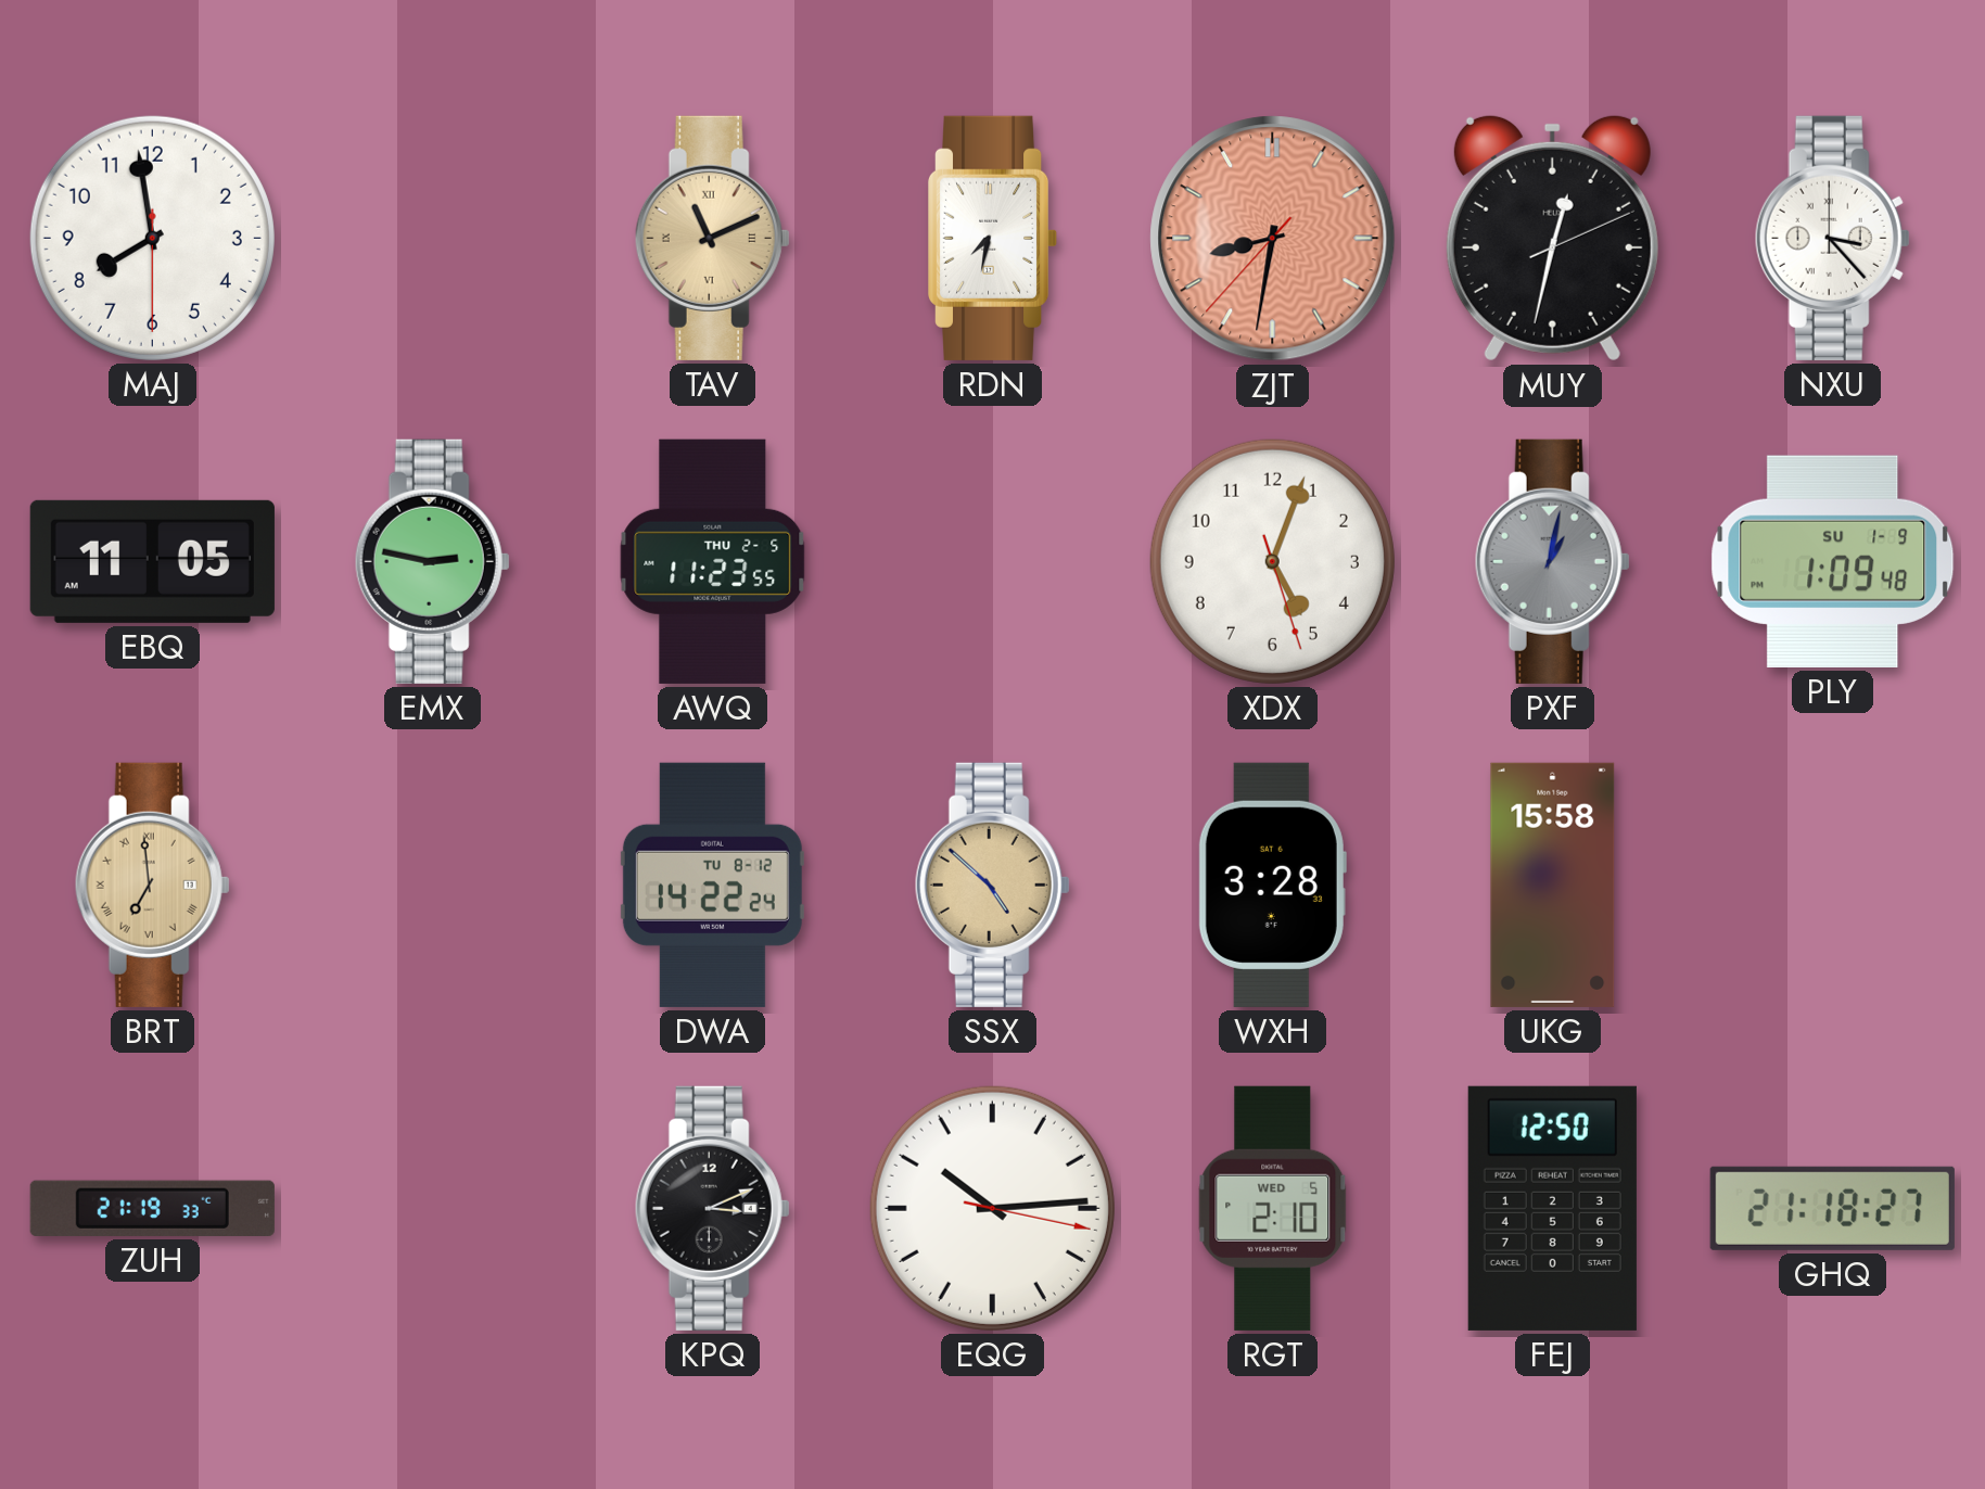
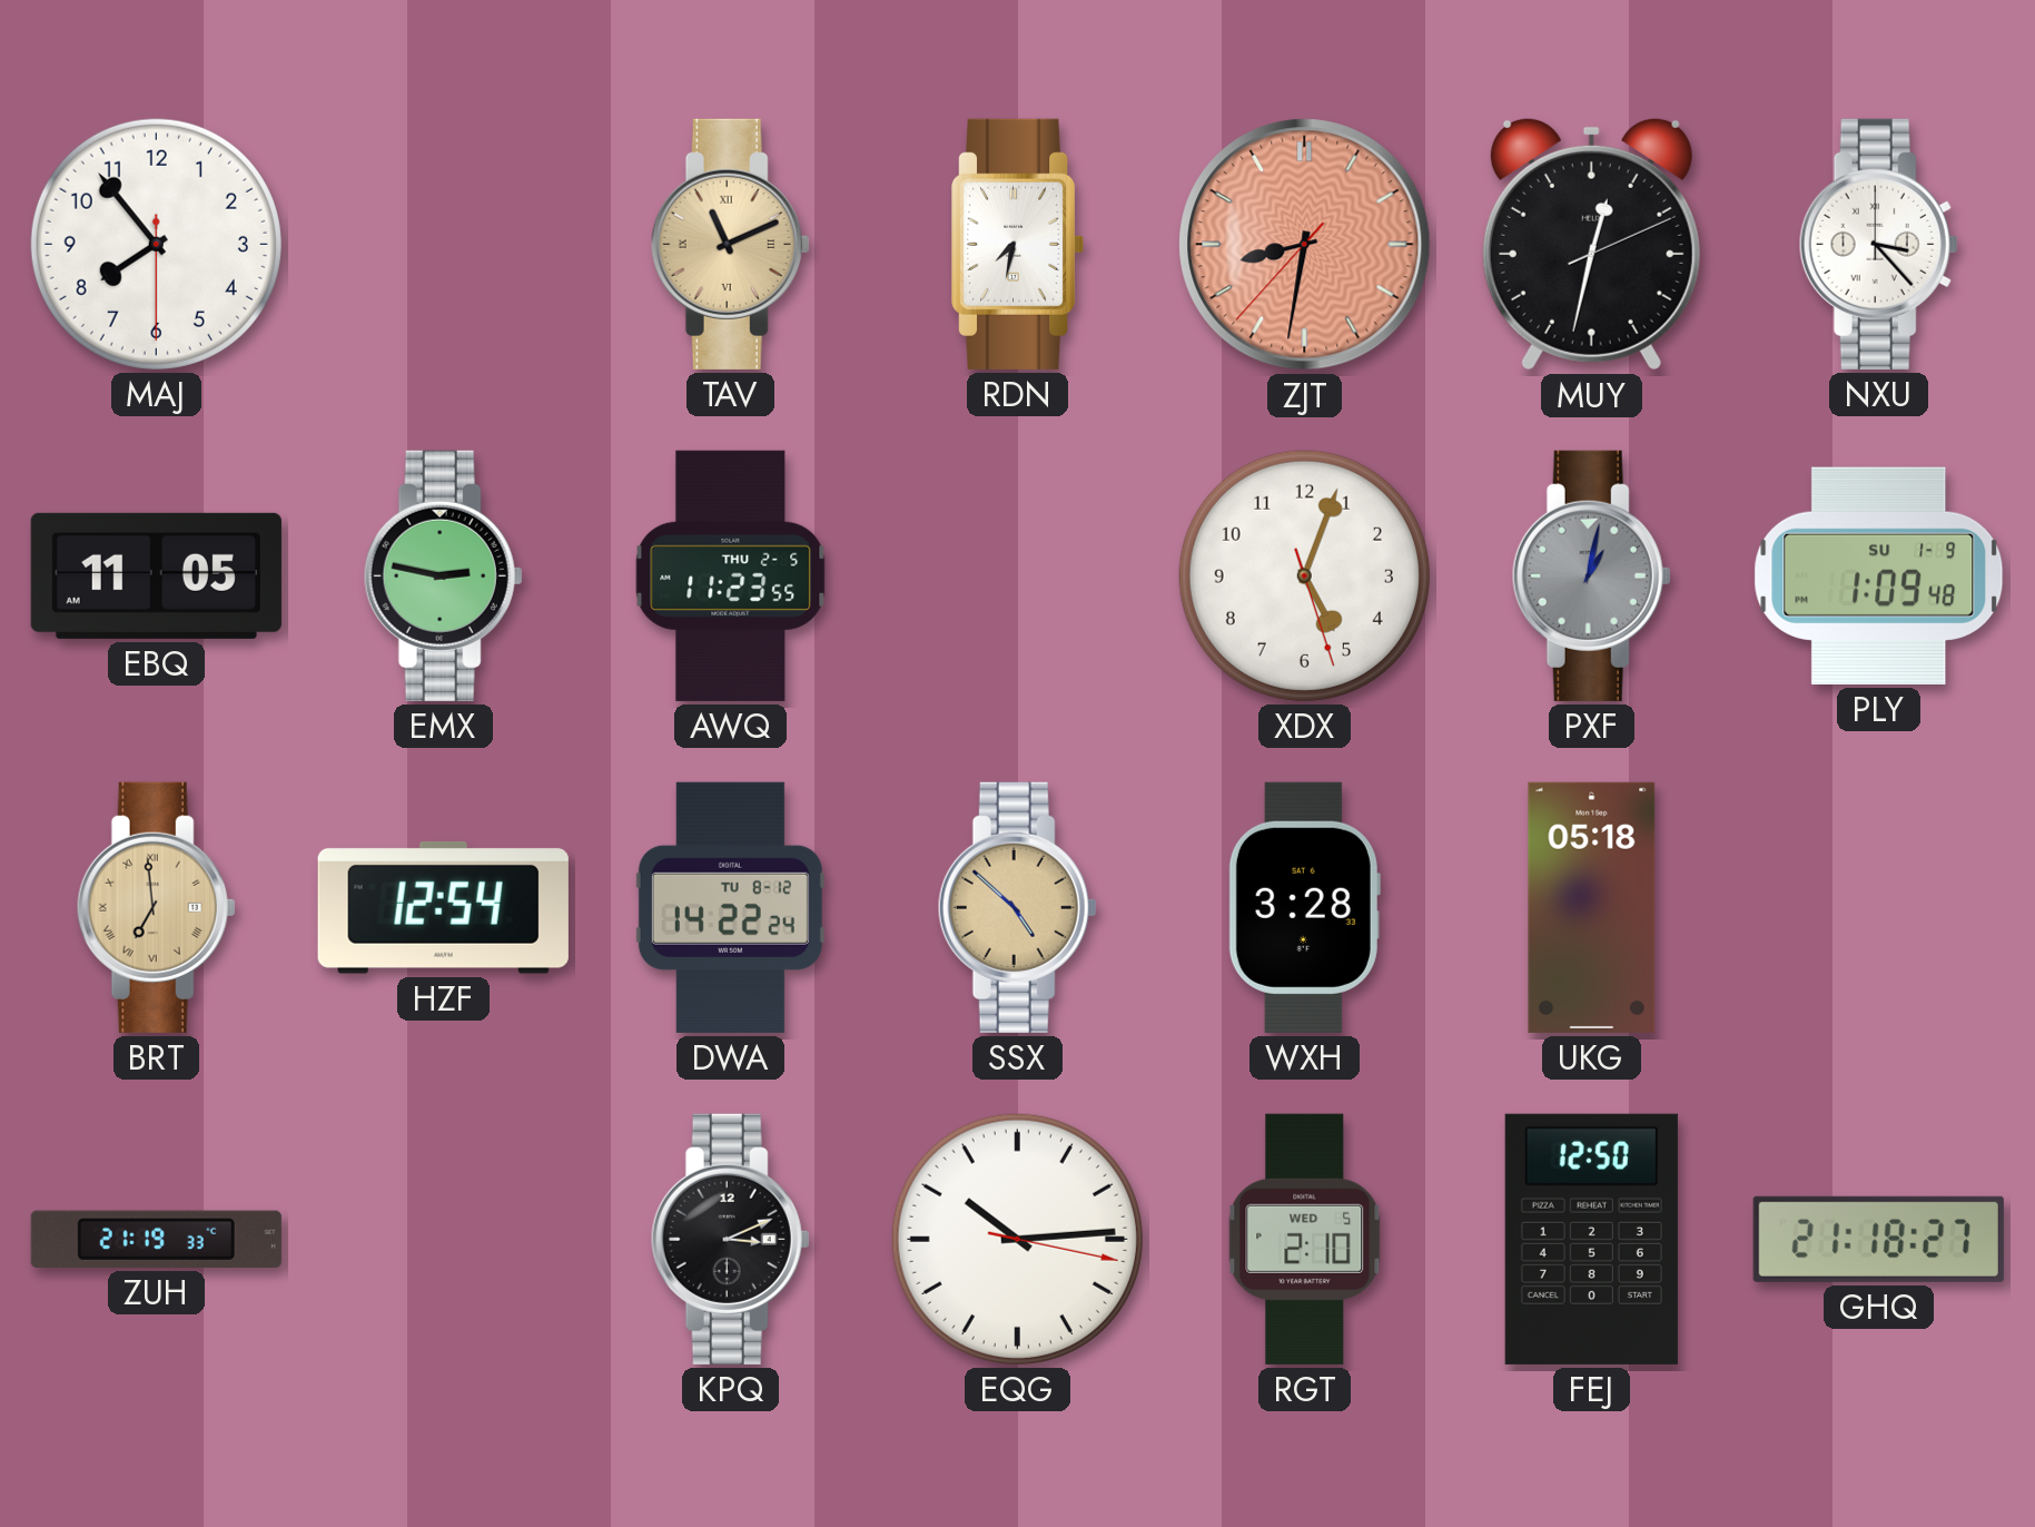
MAJ: 7:58 -> 7:53
HZF: none -> 12:54
UKG: 15:58 -> 05:18
